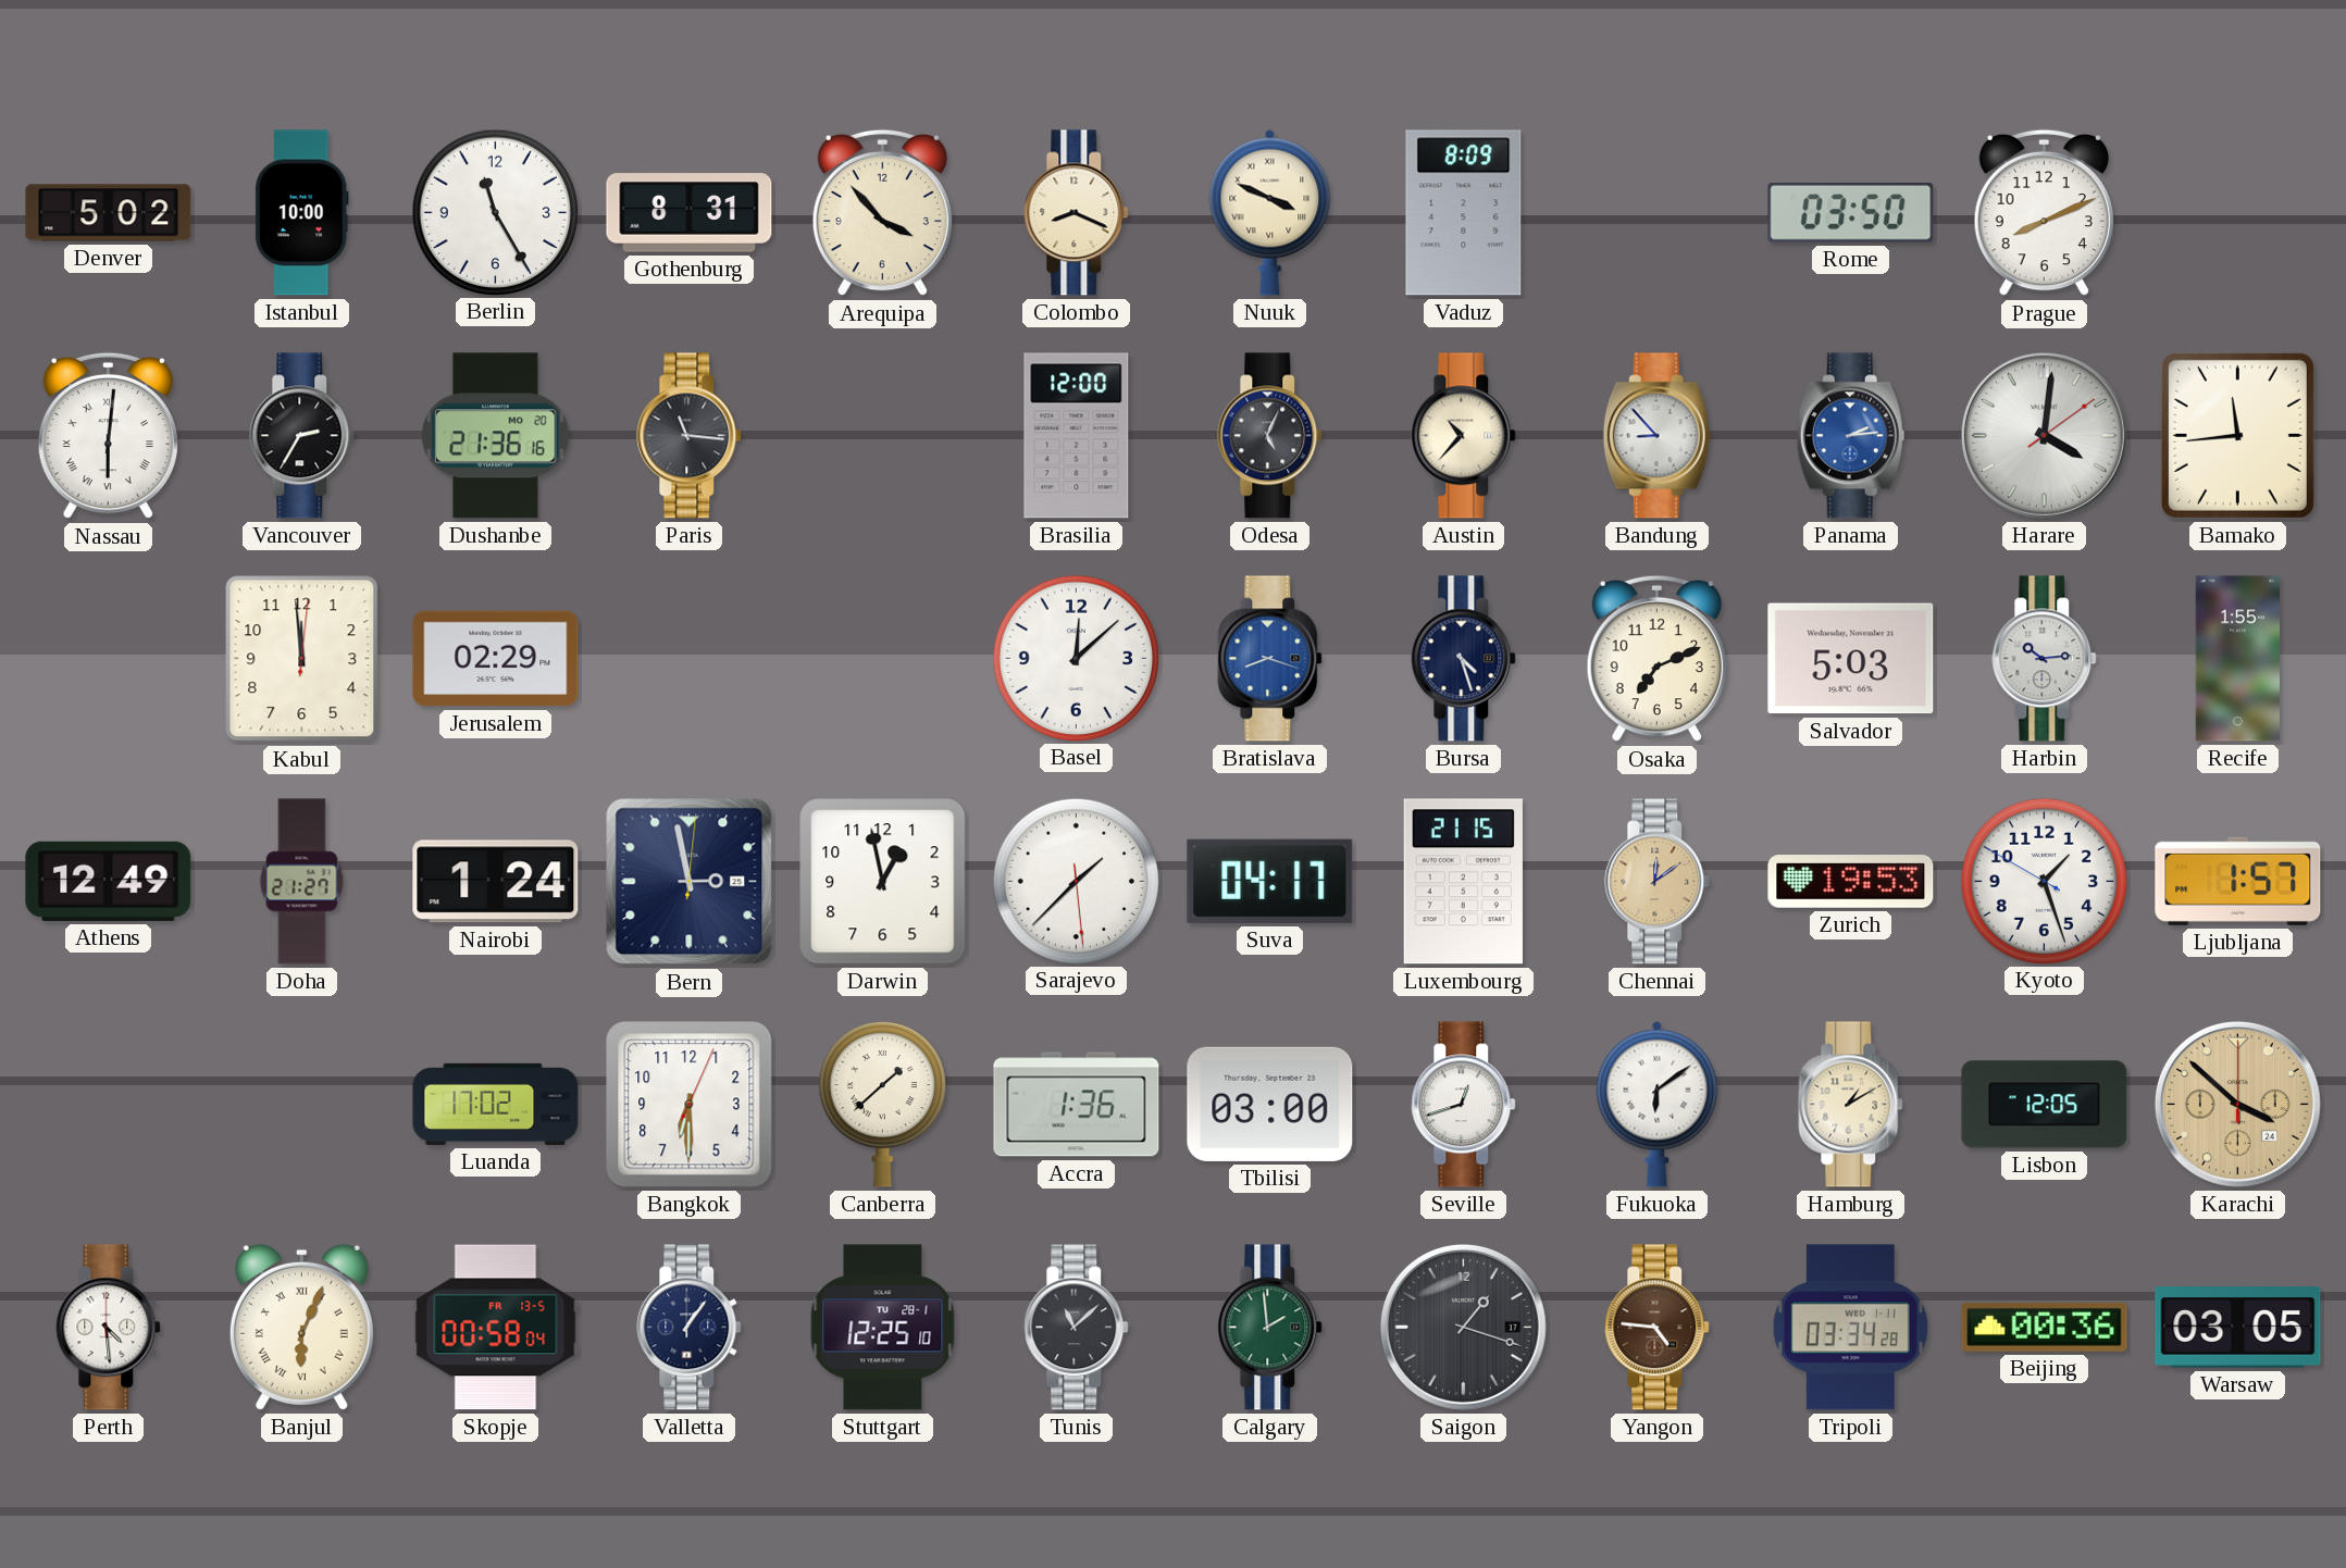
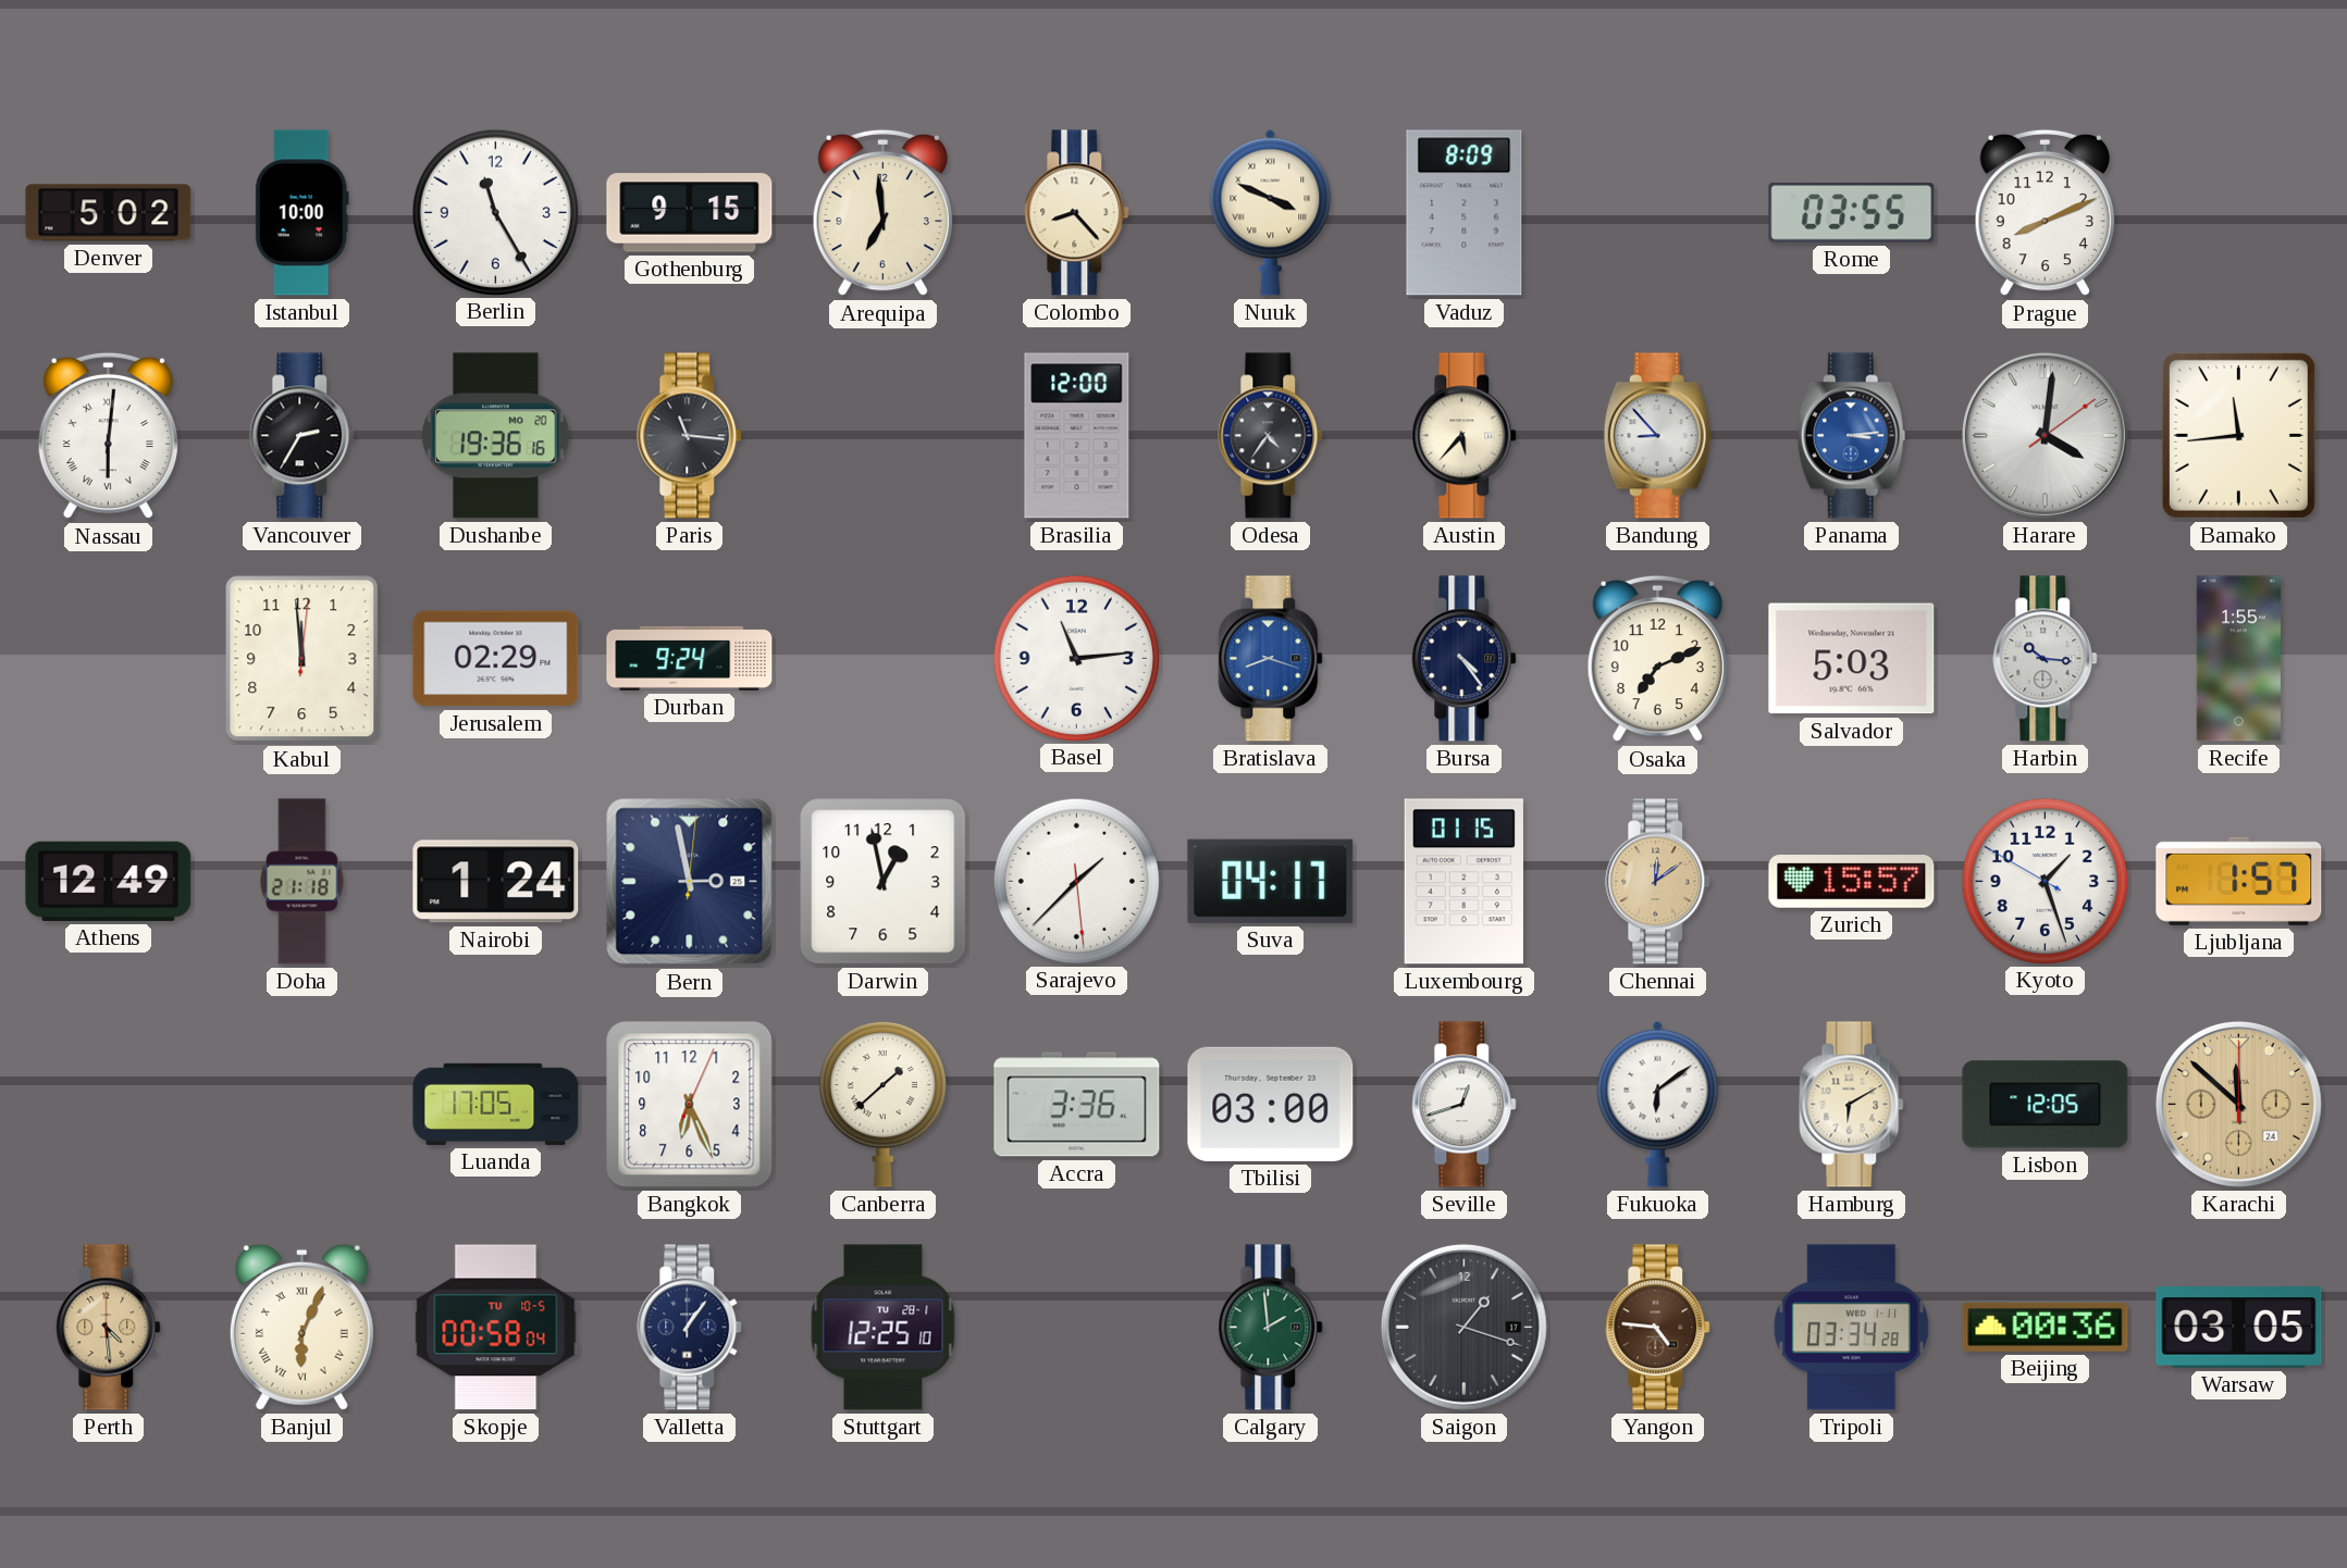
Gothenburg: 8:31 -> 9:15
Arequipa: 3:53 -> 6:59
Colombo: 8:19 -> 8:23
Rome: 03:50 -> 03:55
Dushanbe: 21:36 -> 19:36
Odesa: 5:04 -> 4:36
Austin: 10:37 -> 5:37
Panama: 2:14 -> 3:14
Durban: none -> 9:24
Basel: 12:08 -> 11:14
Bursa: 4:27 -> 4:24
Harbin: 10:14 -> 10:16
Doha: 21:27 -> 21:18
Luxembourg: 21:15 -> 01:15
Zurich: 19:53 -> 15:57
Luanda: 17:02 -> 17:05
Bangkok: 6:30 -> 6:26
Accra: 1:36 -> 3:36
Hamburg: 1:10 -> 6:10
Karachi: 3:52 -> 11:52
Perth dial: white -> champagne
Skopje date: FR 13-5 -> TU 10-5
Tunis: 11:08 -> none
